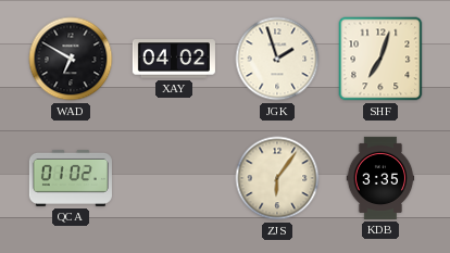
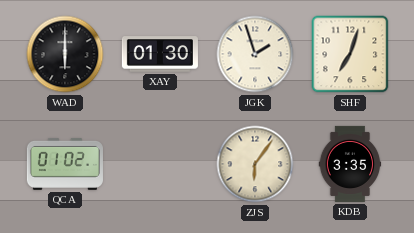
WAD: 6:50 -> 6:00
XAY: 04:02 -> 01:30
